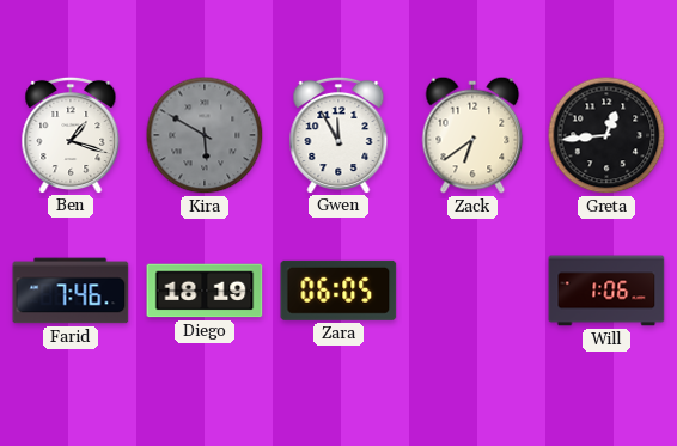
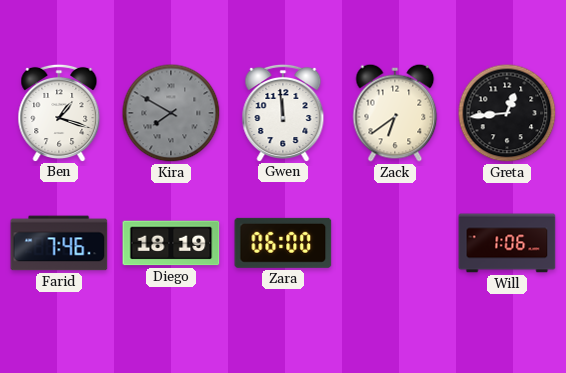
Kira: 5:50 -> 7:50
Gwen: 11:55 -> 11:59
Zara: 06:05 -> 06:00
